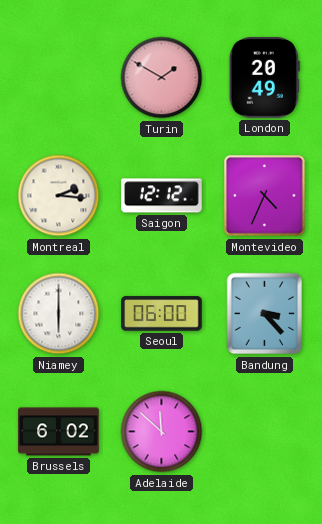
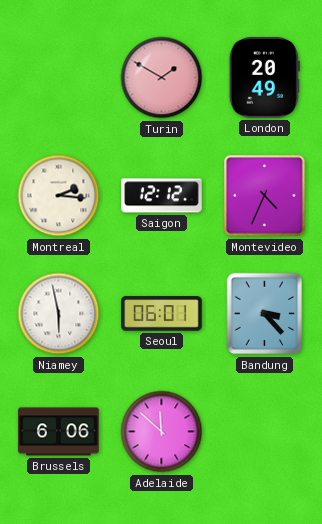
Niamey: 6:00 -> 5:58
Seoul: 06:00 -> 06:01
Brussels: 6:02 -> 6:06
